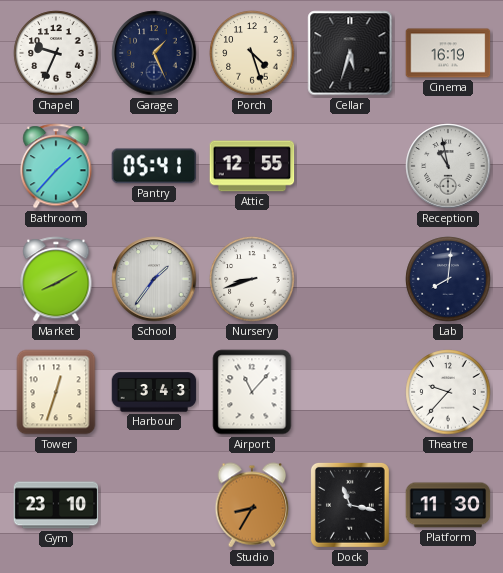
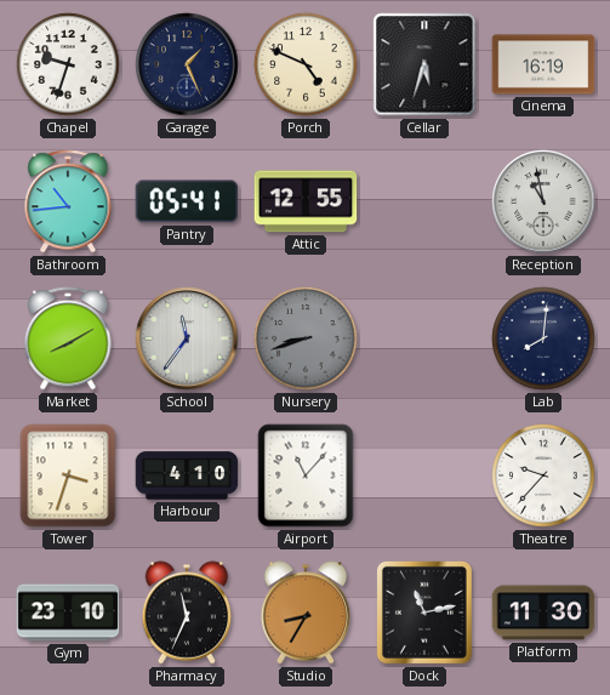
Chapel: 9:34 -> 9:33
Porch: 4:27 -> 4:49
Bathroom: 1:37 -> 10:44
School: 1:36 -> 11:36
Nursery dial: white -> grey
Tower: 12:33 -> 3:33
Harbour: 3:43 -> 4:10
Pharmacy: none -> 11:34
Dock: 11:17 -> 11:13
